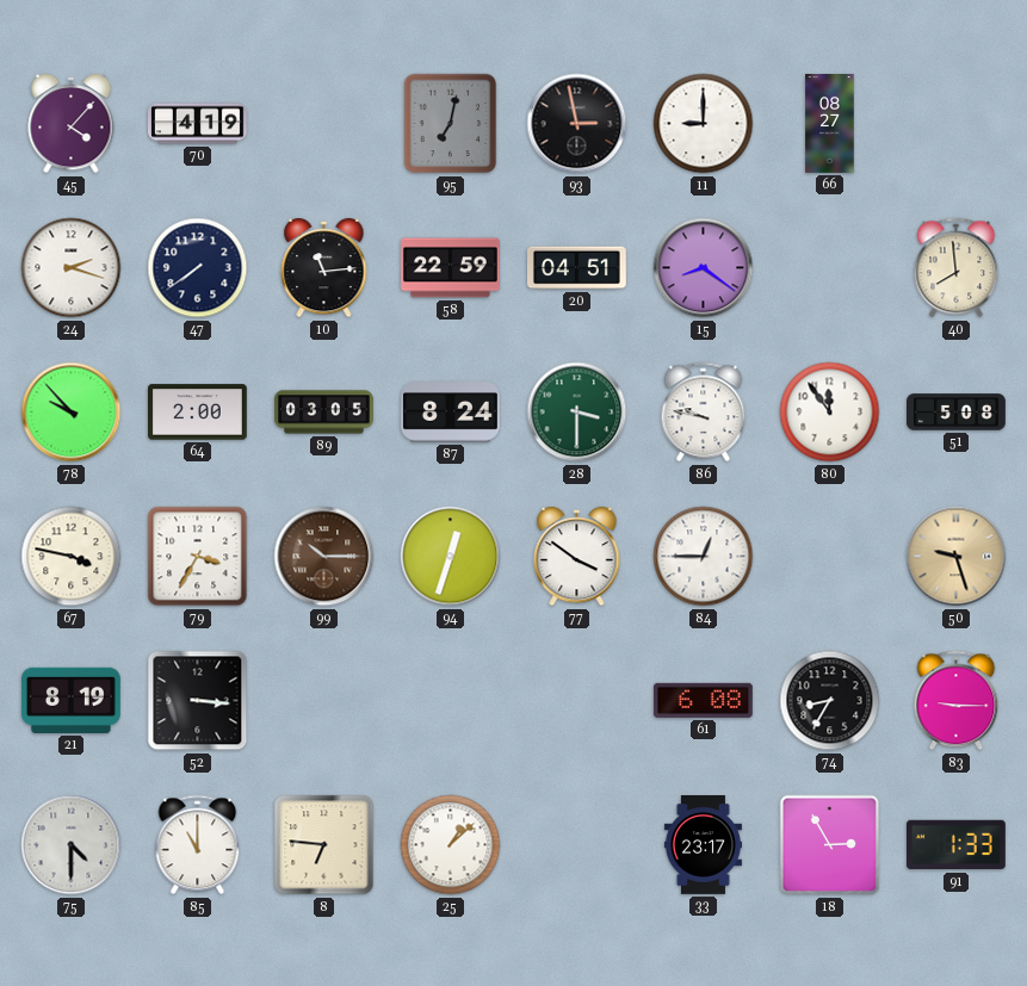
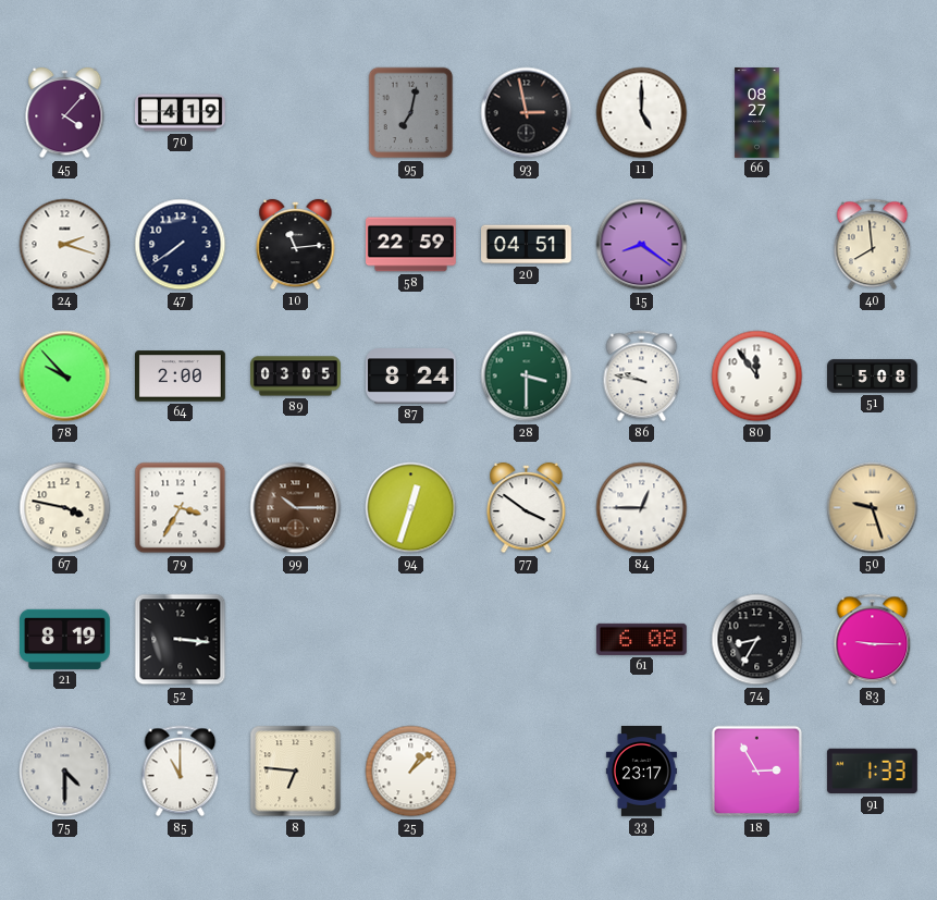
11: 9:00 -> 5:00
